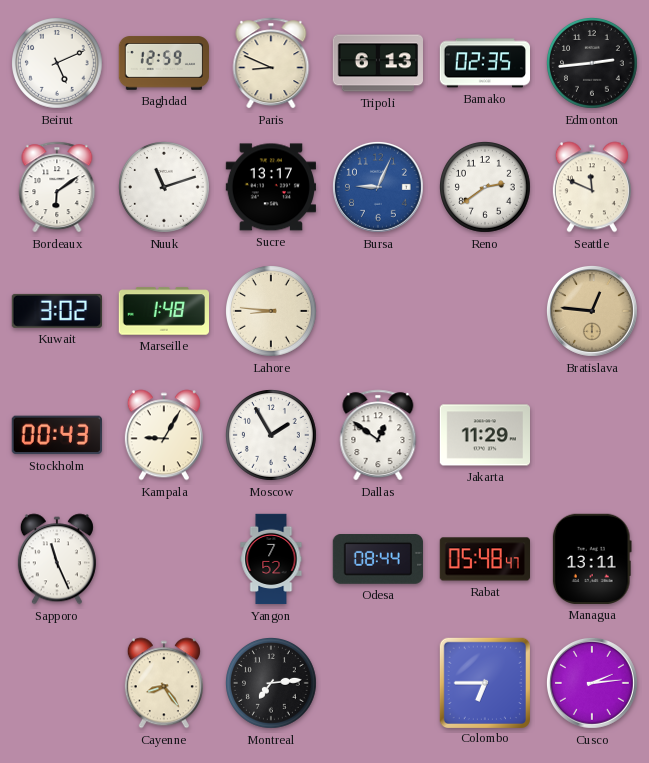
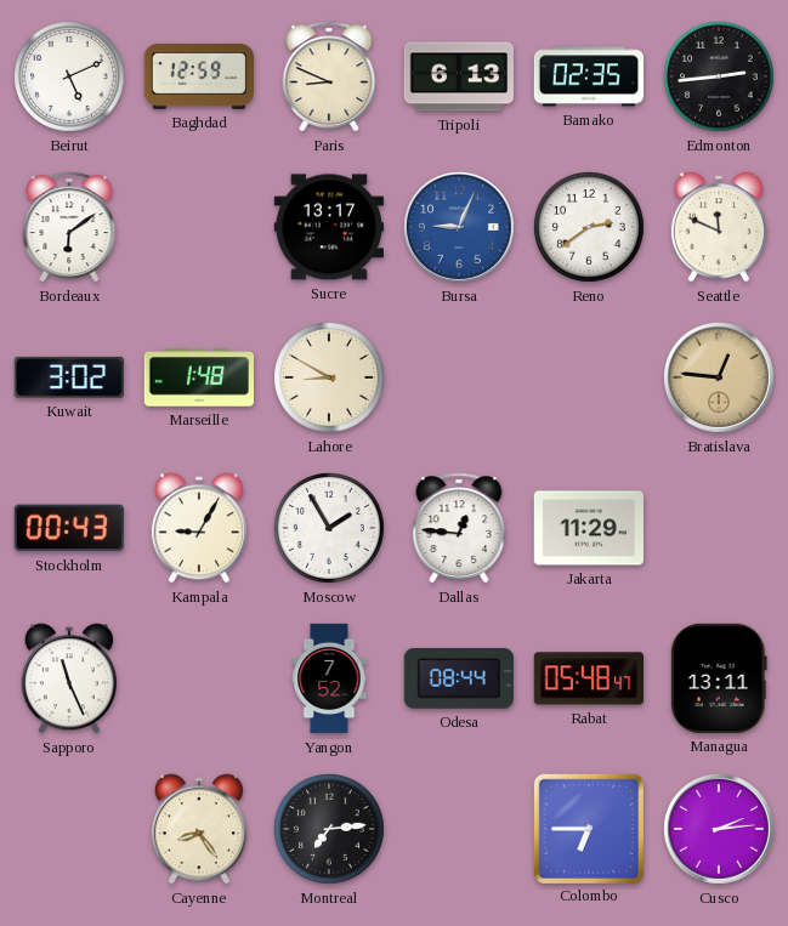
Nuuk: 11:12 -> none
Lahore: 8:46 -> 8:50
Dallas: 12:51 -> 12:46
